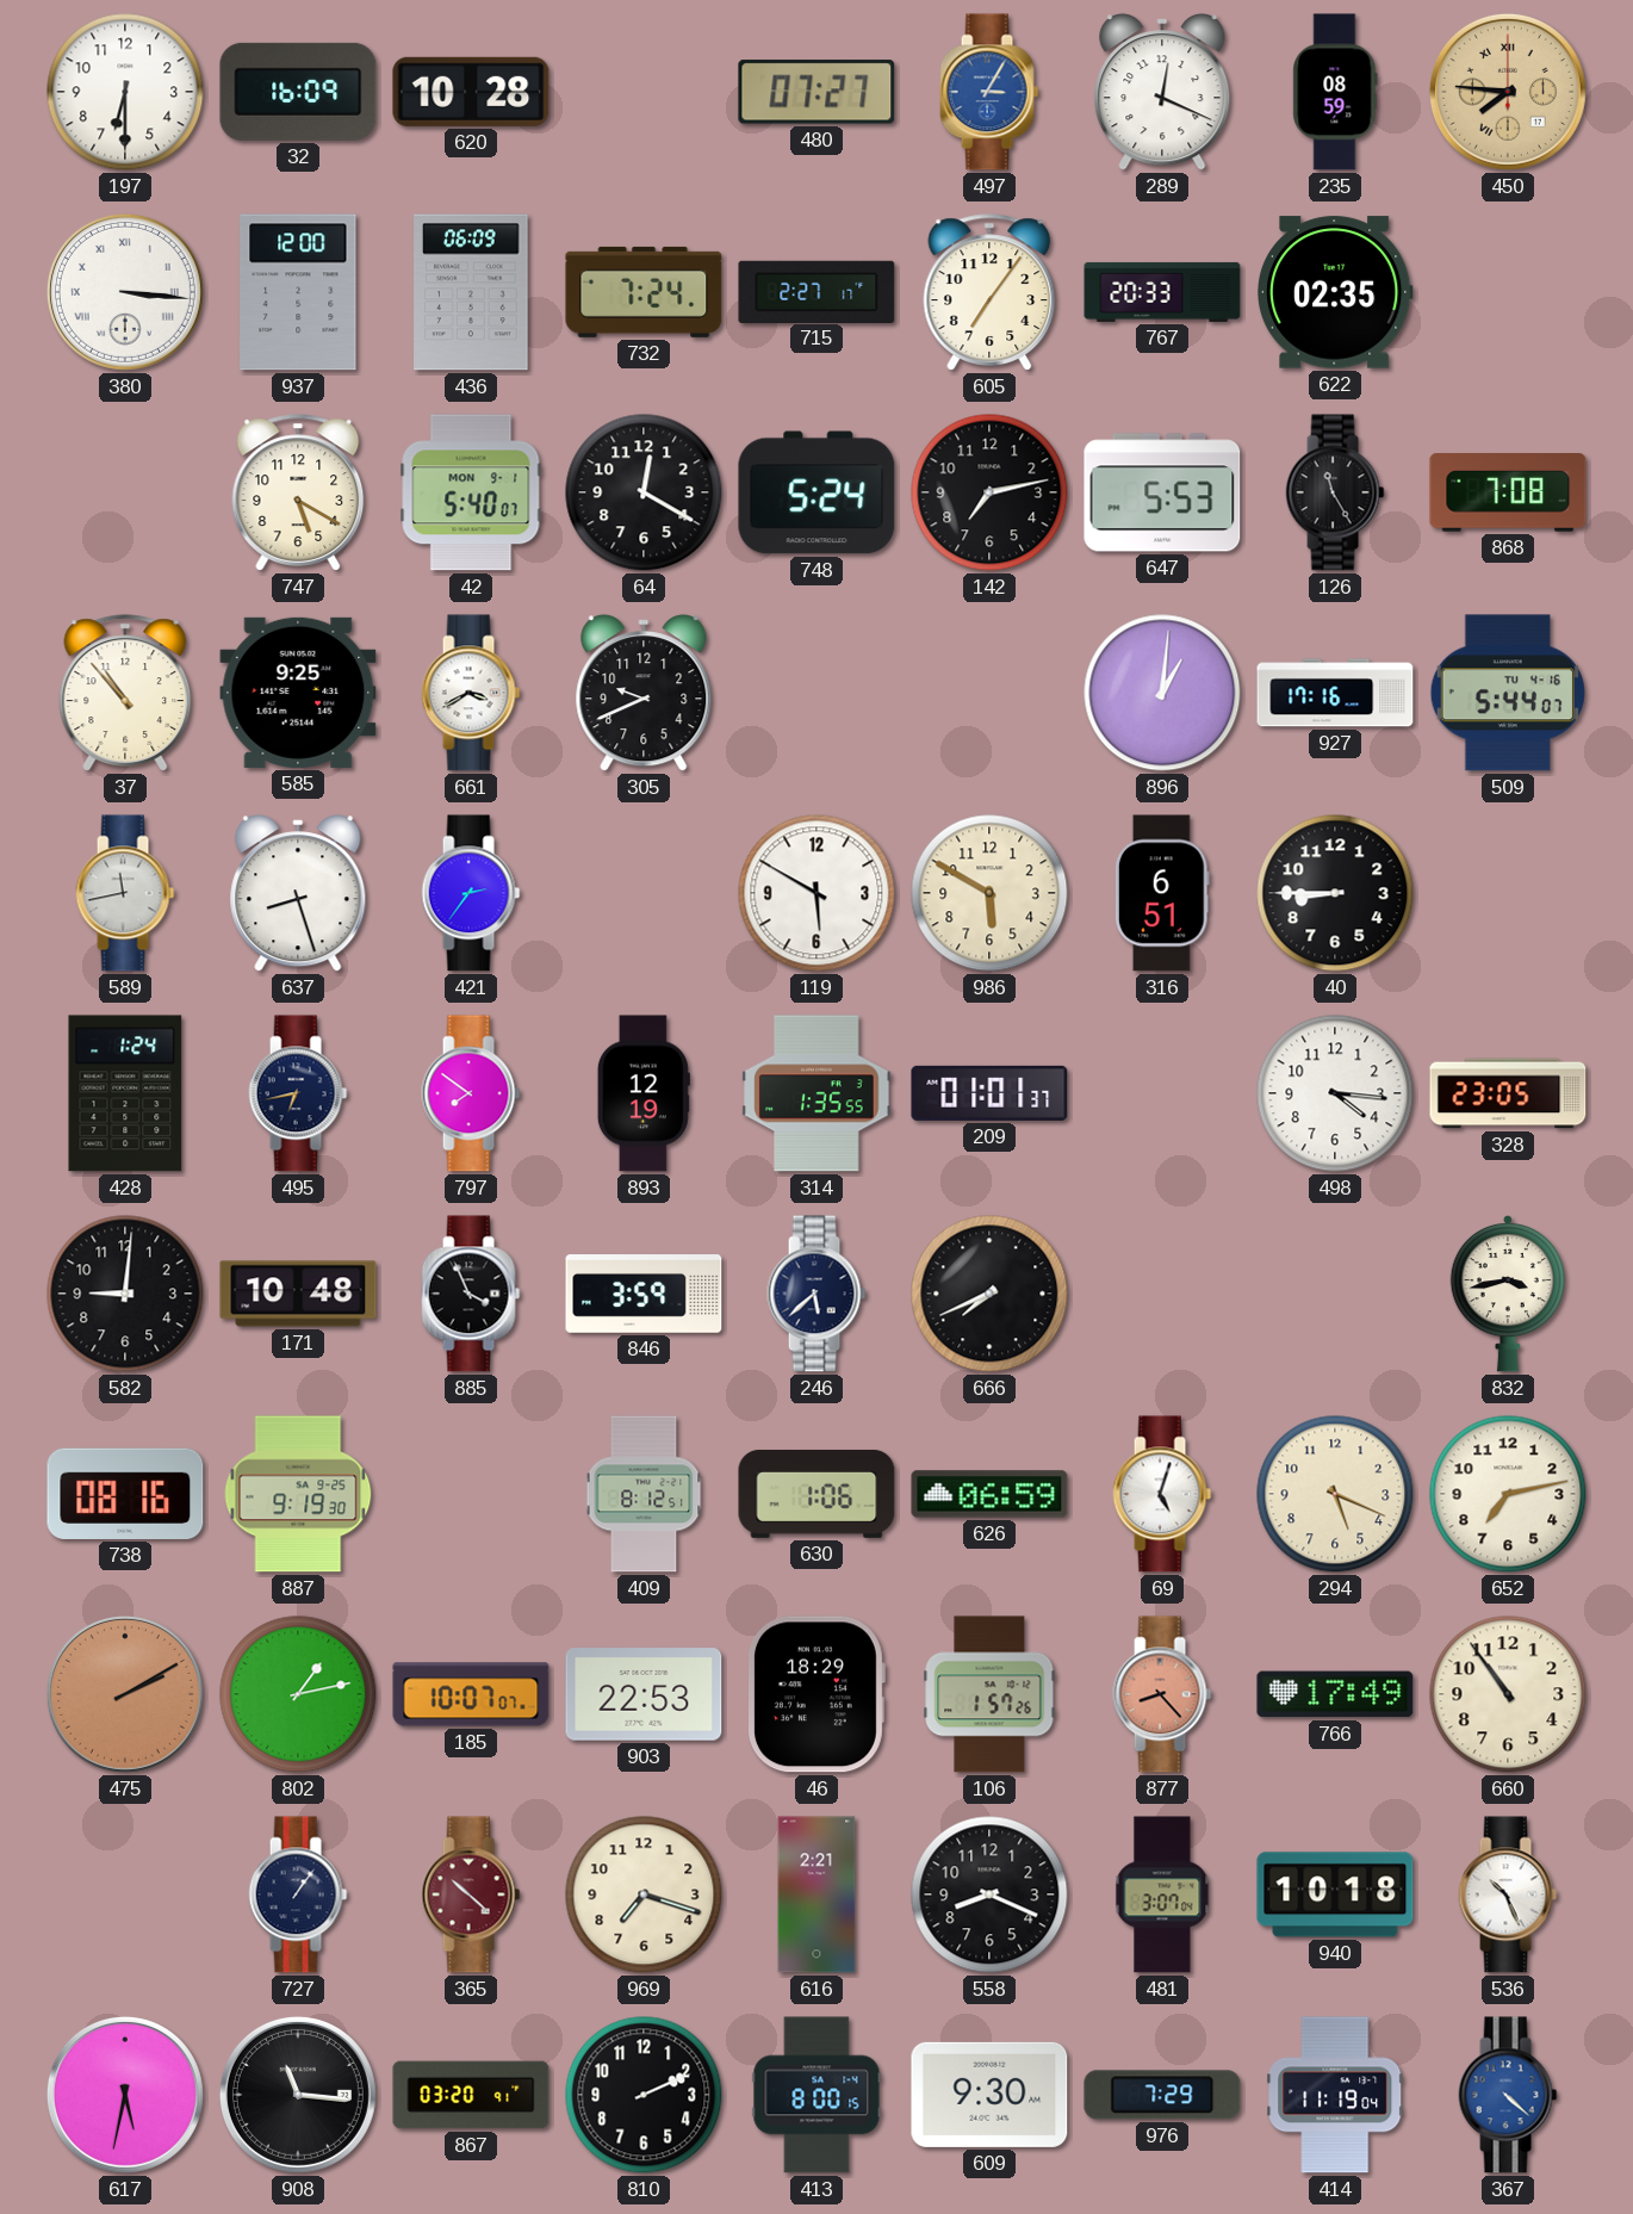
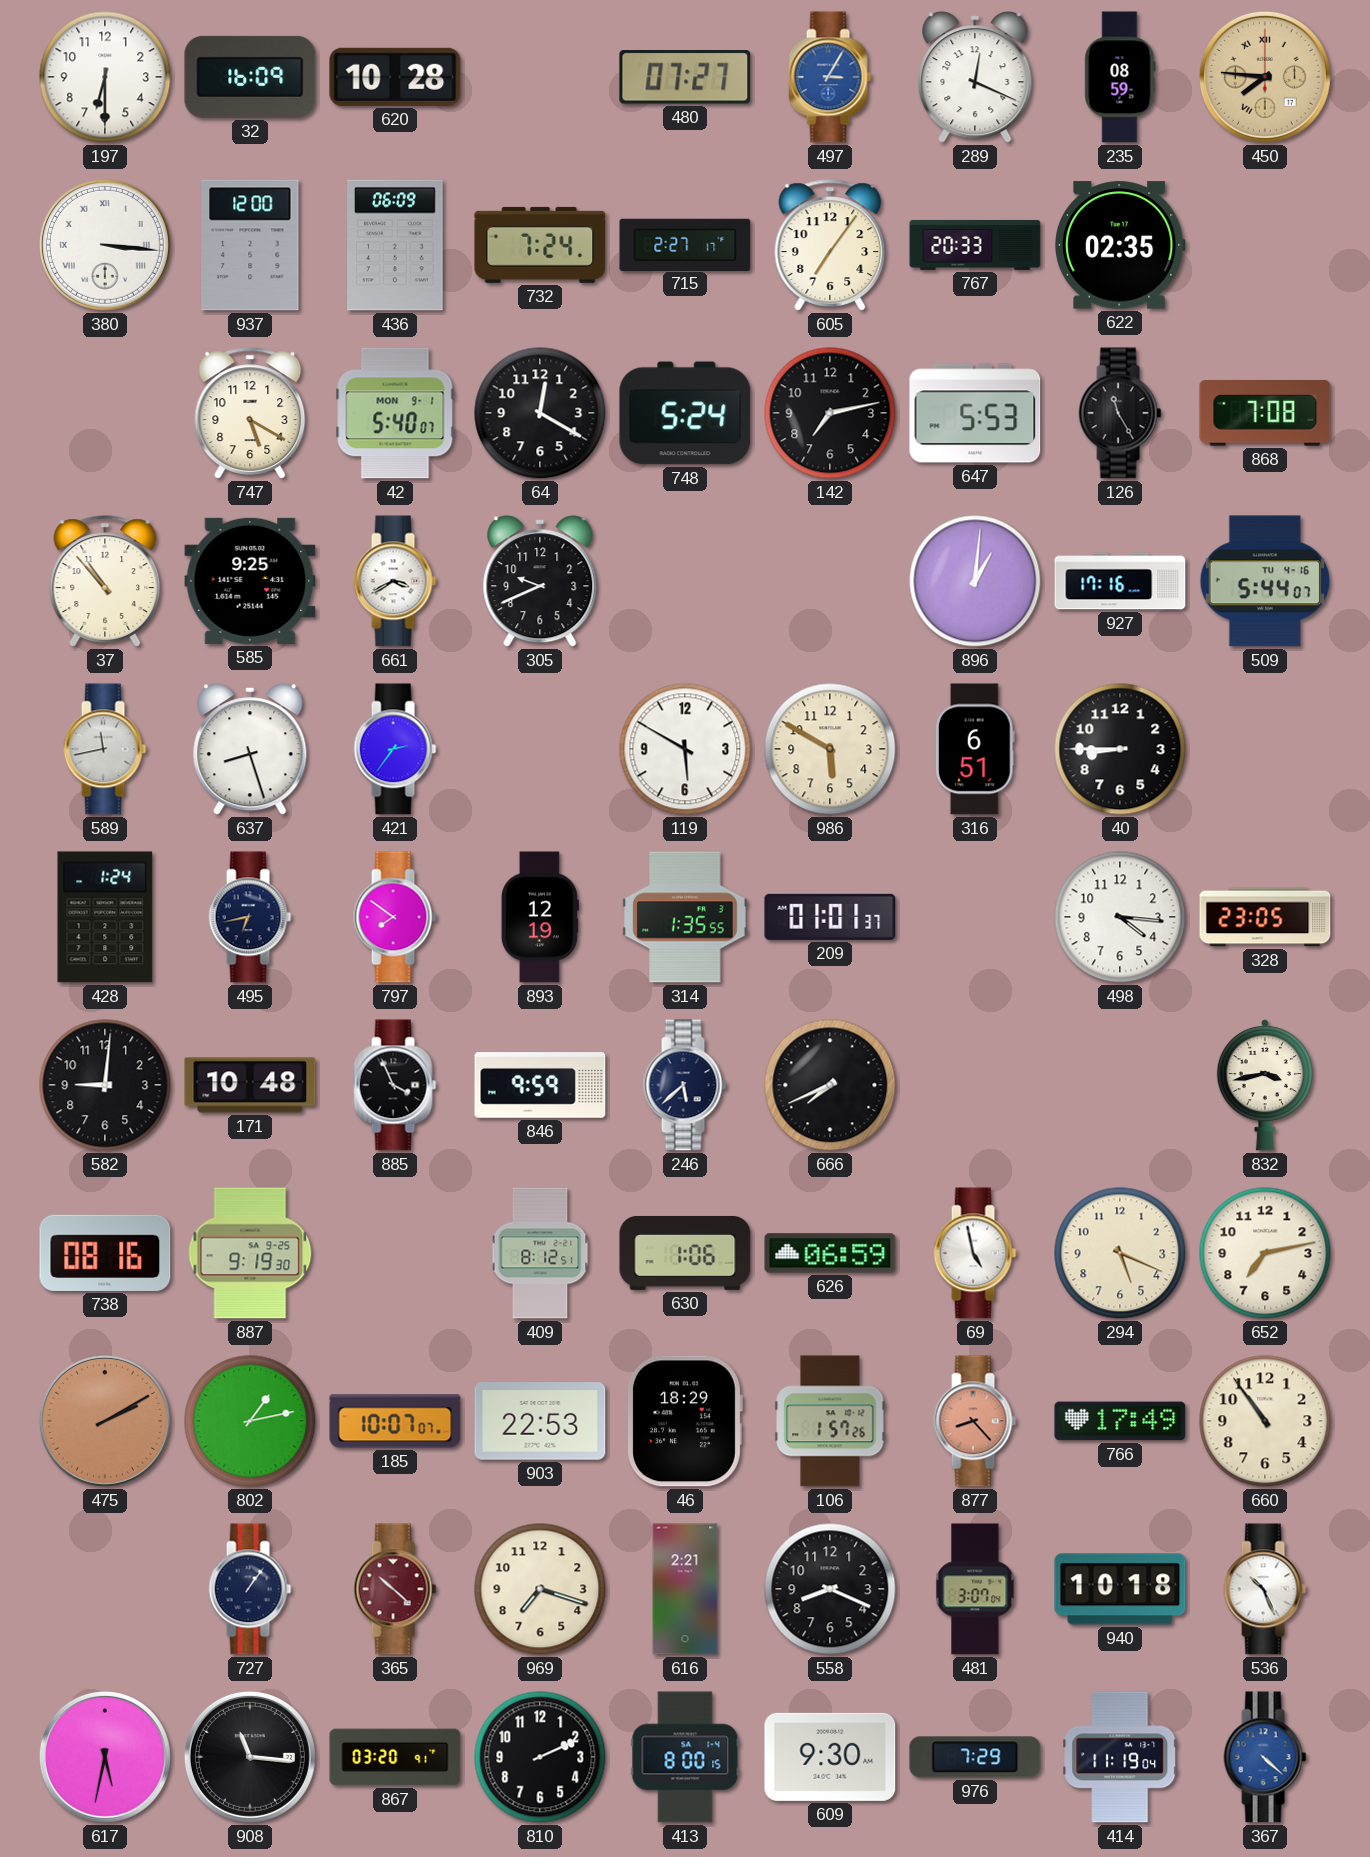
846: 3:59 -> 9:59
69: 5:03 -> 4:58
